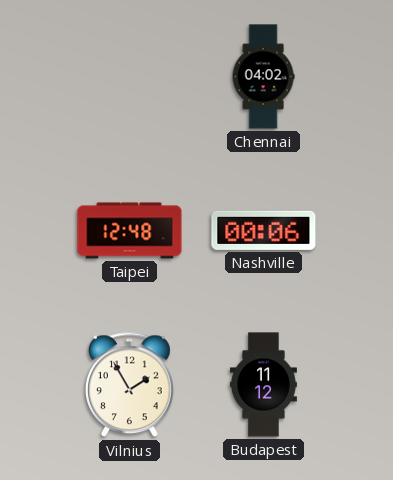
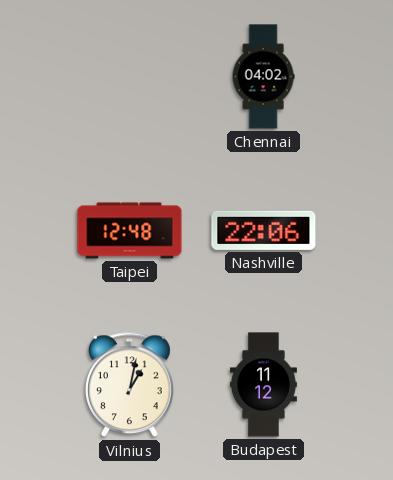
Nashville: 00:06 -> 22:06
Vilnius: 1:55 -> 1:02
